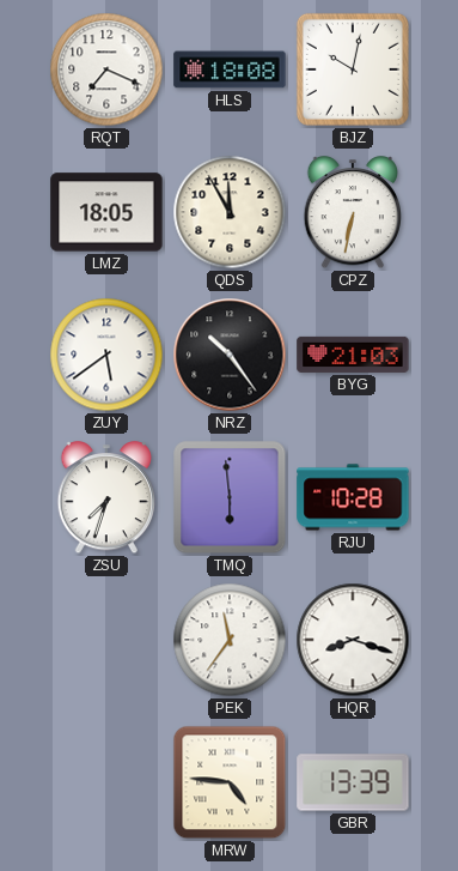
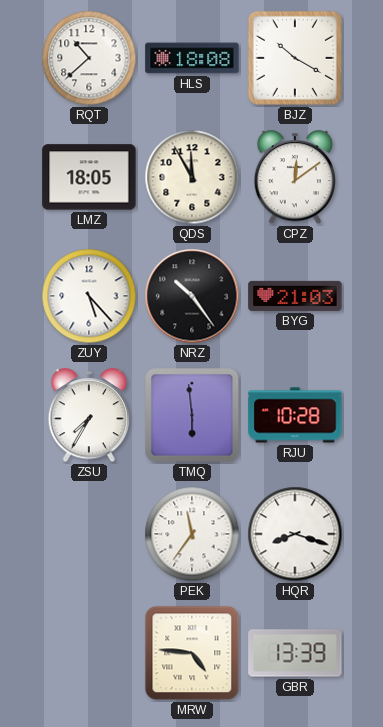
RQT: 7:19 -> 10:38
BJZ: 10:02 -> 10:20
CPZ: 6:32 -> 12:09
ZUY: 5:39 -> 5:23
ZSU: 7:33 -> 7:35
